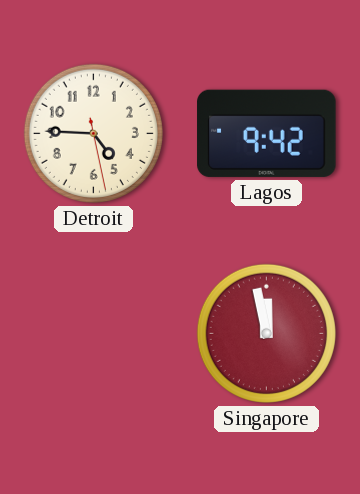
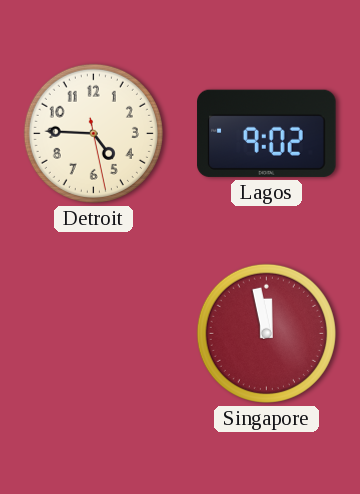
Lagos: 9:42 -> 9:02
